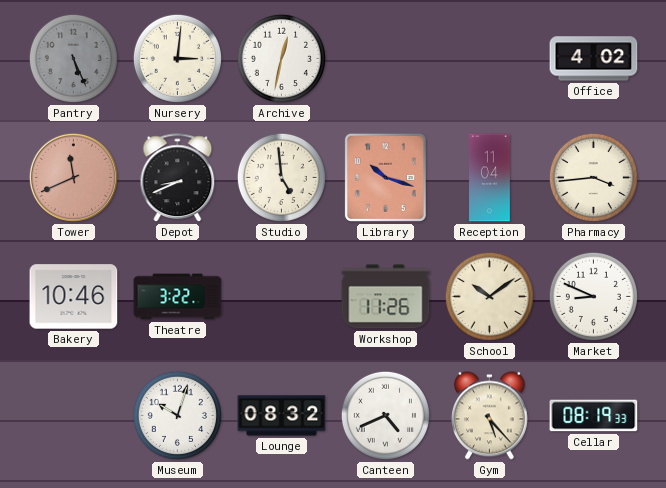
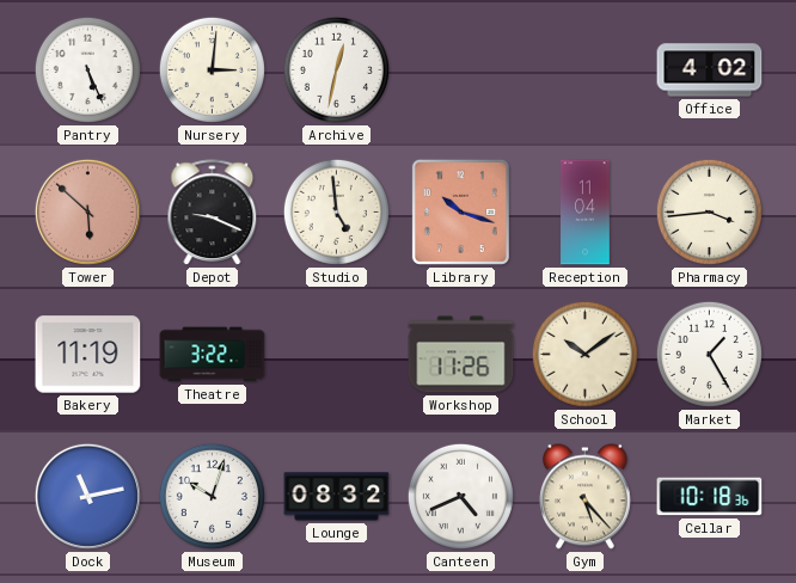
Pantry dial: grey -> white
Tower: 11:41 -> 5:52
Depot: 8:41 -> 9:19
Bakery: 10:46 -> 11:19
Market: 8:49 -> 1:25
Dock: none -> 11:13
Cellar: 08:19 -> 10:18
